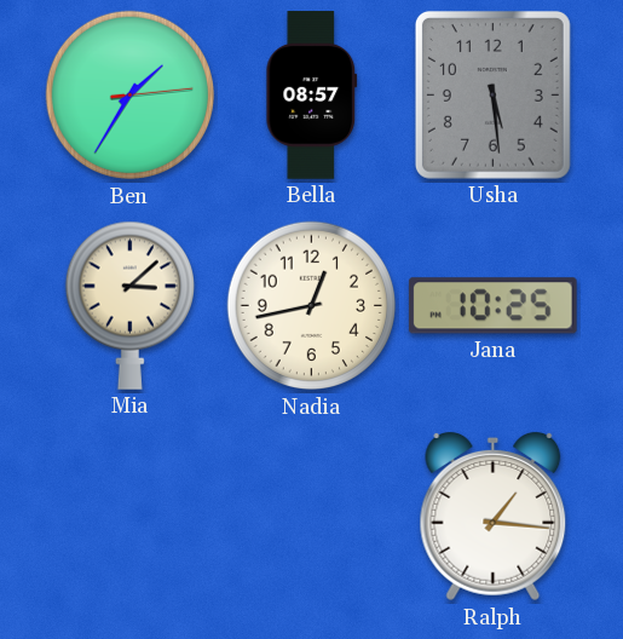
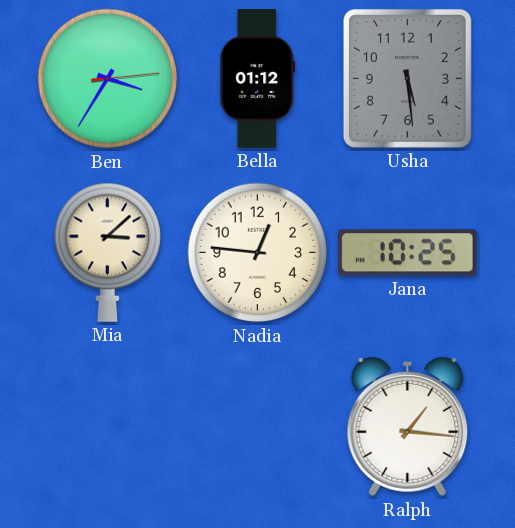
Ben: 1:35 -> 3:35
Bella: 08:57 -> 01:12
Nadia: 12:43 -> 12:46
